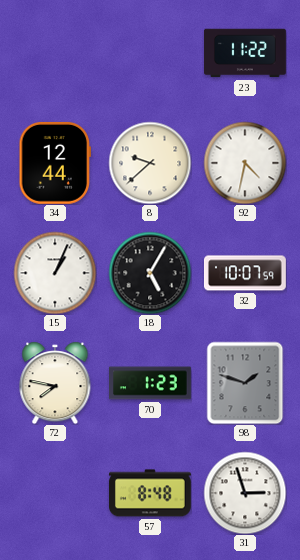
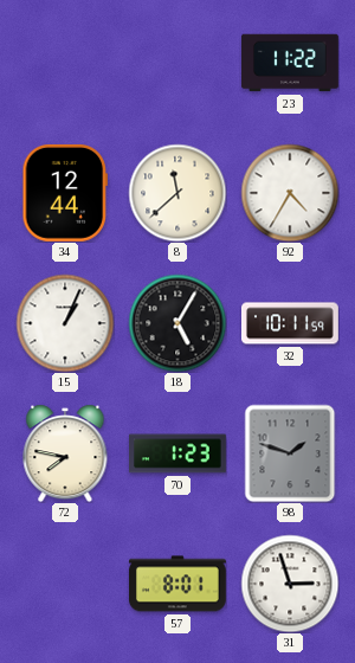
8: 9:38 -> 11:38
92: 4:32 -> 4:35
32: 10:07 -> 10:11
57: 8:48 -> 8:01
